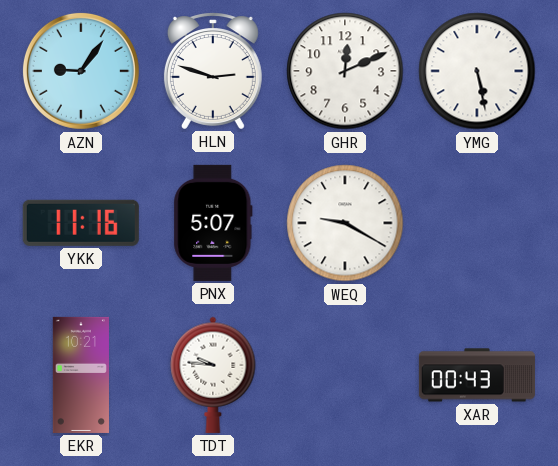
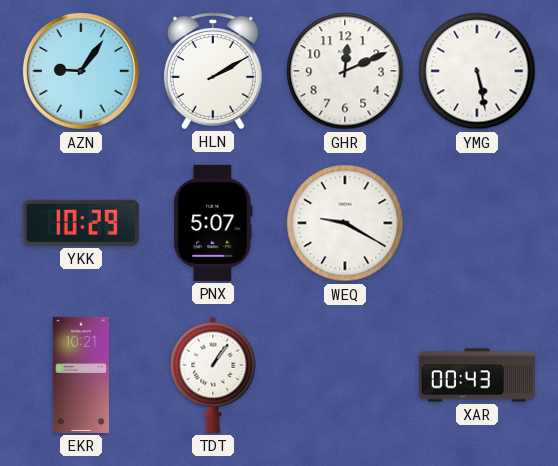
HLN: 2:48 -> 2:10
YKK: 11:16 -> 10:29
TDT: 9:46 -> 1:06
